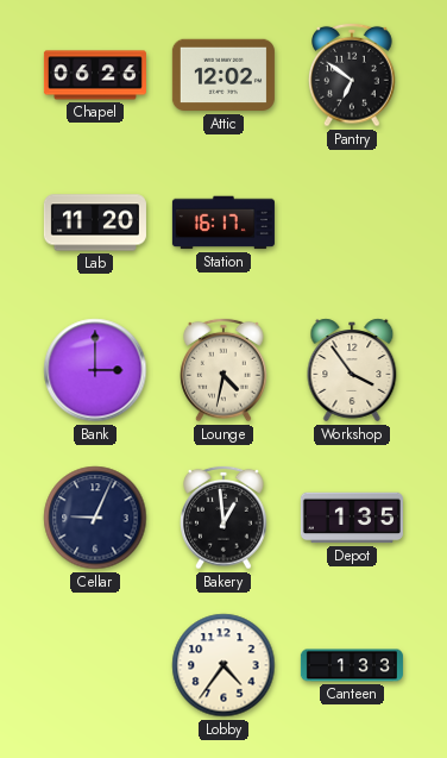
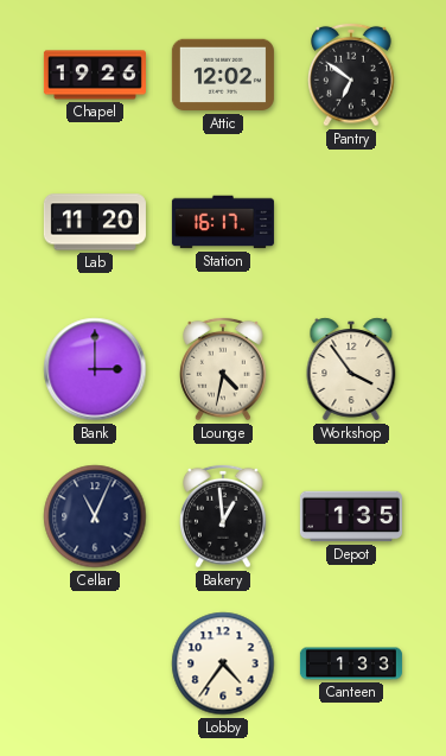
Chapel: 06:26 -> 19:26
Cellar: 9:04 -> 11:04
